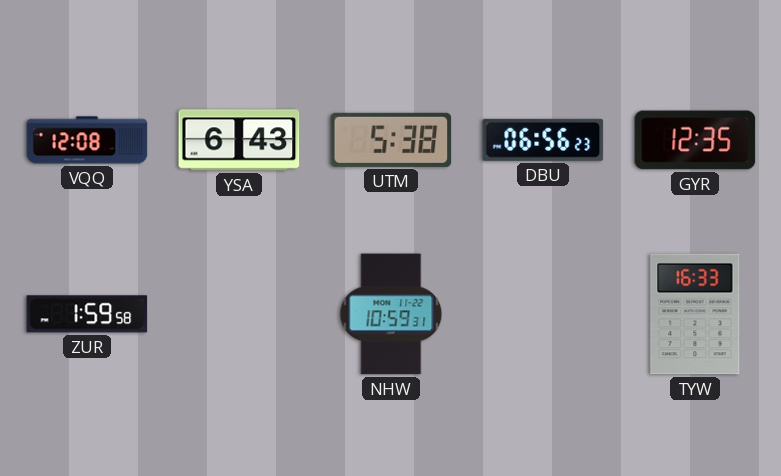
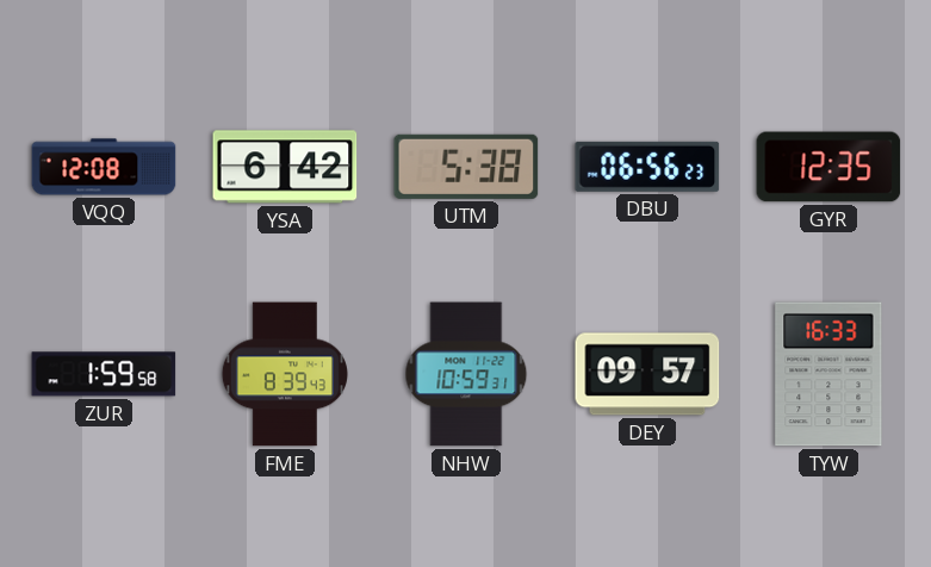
YSA: 6:43 -> 6:42
FME: none -> 8:39
DEY: none -> 09:57
